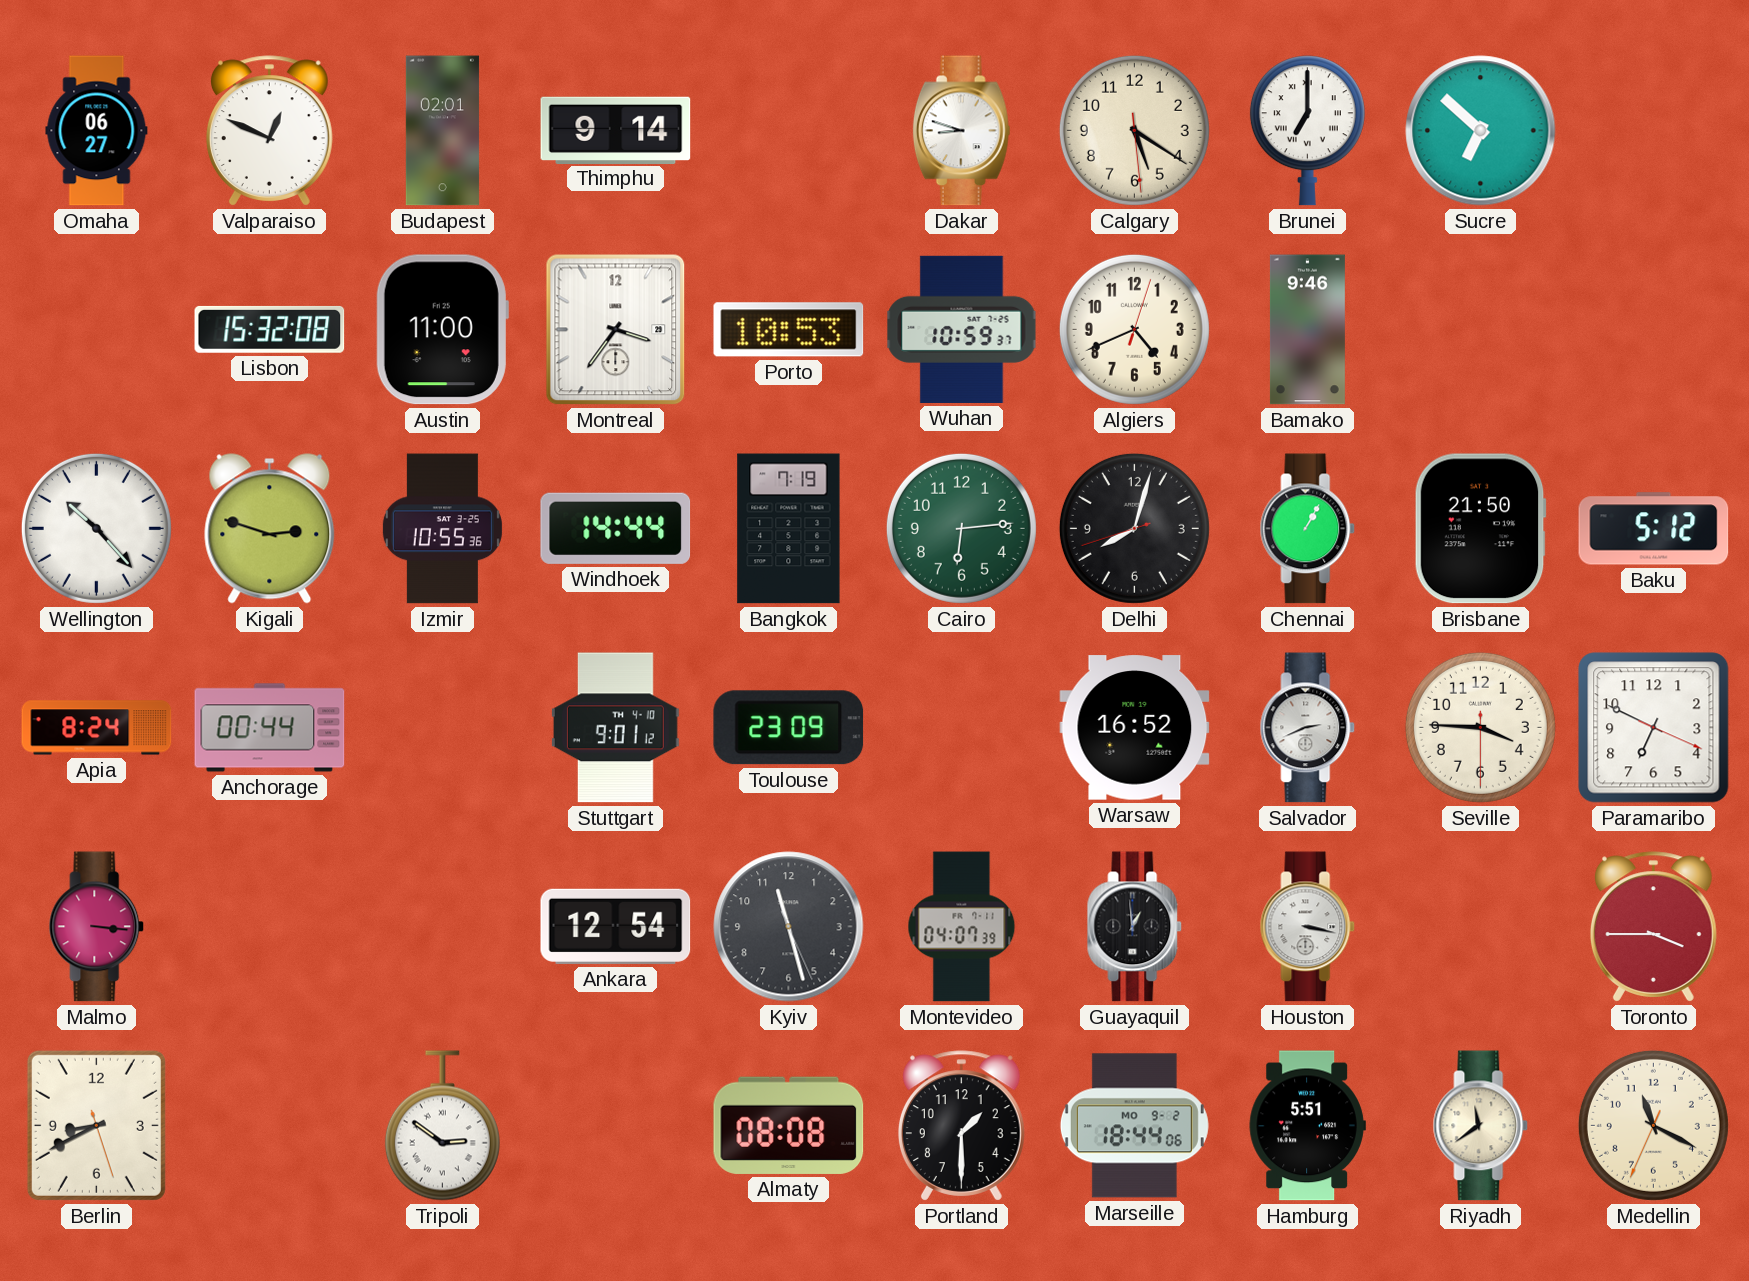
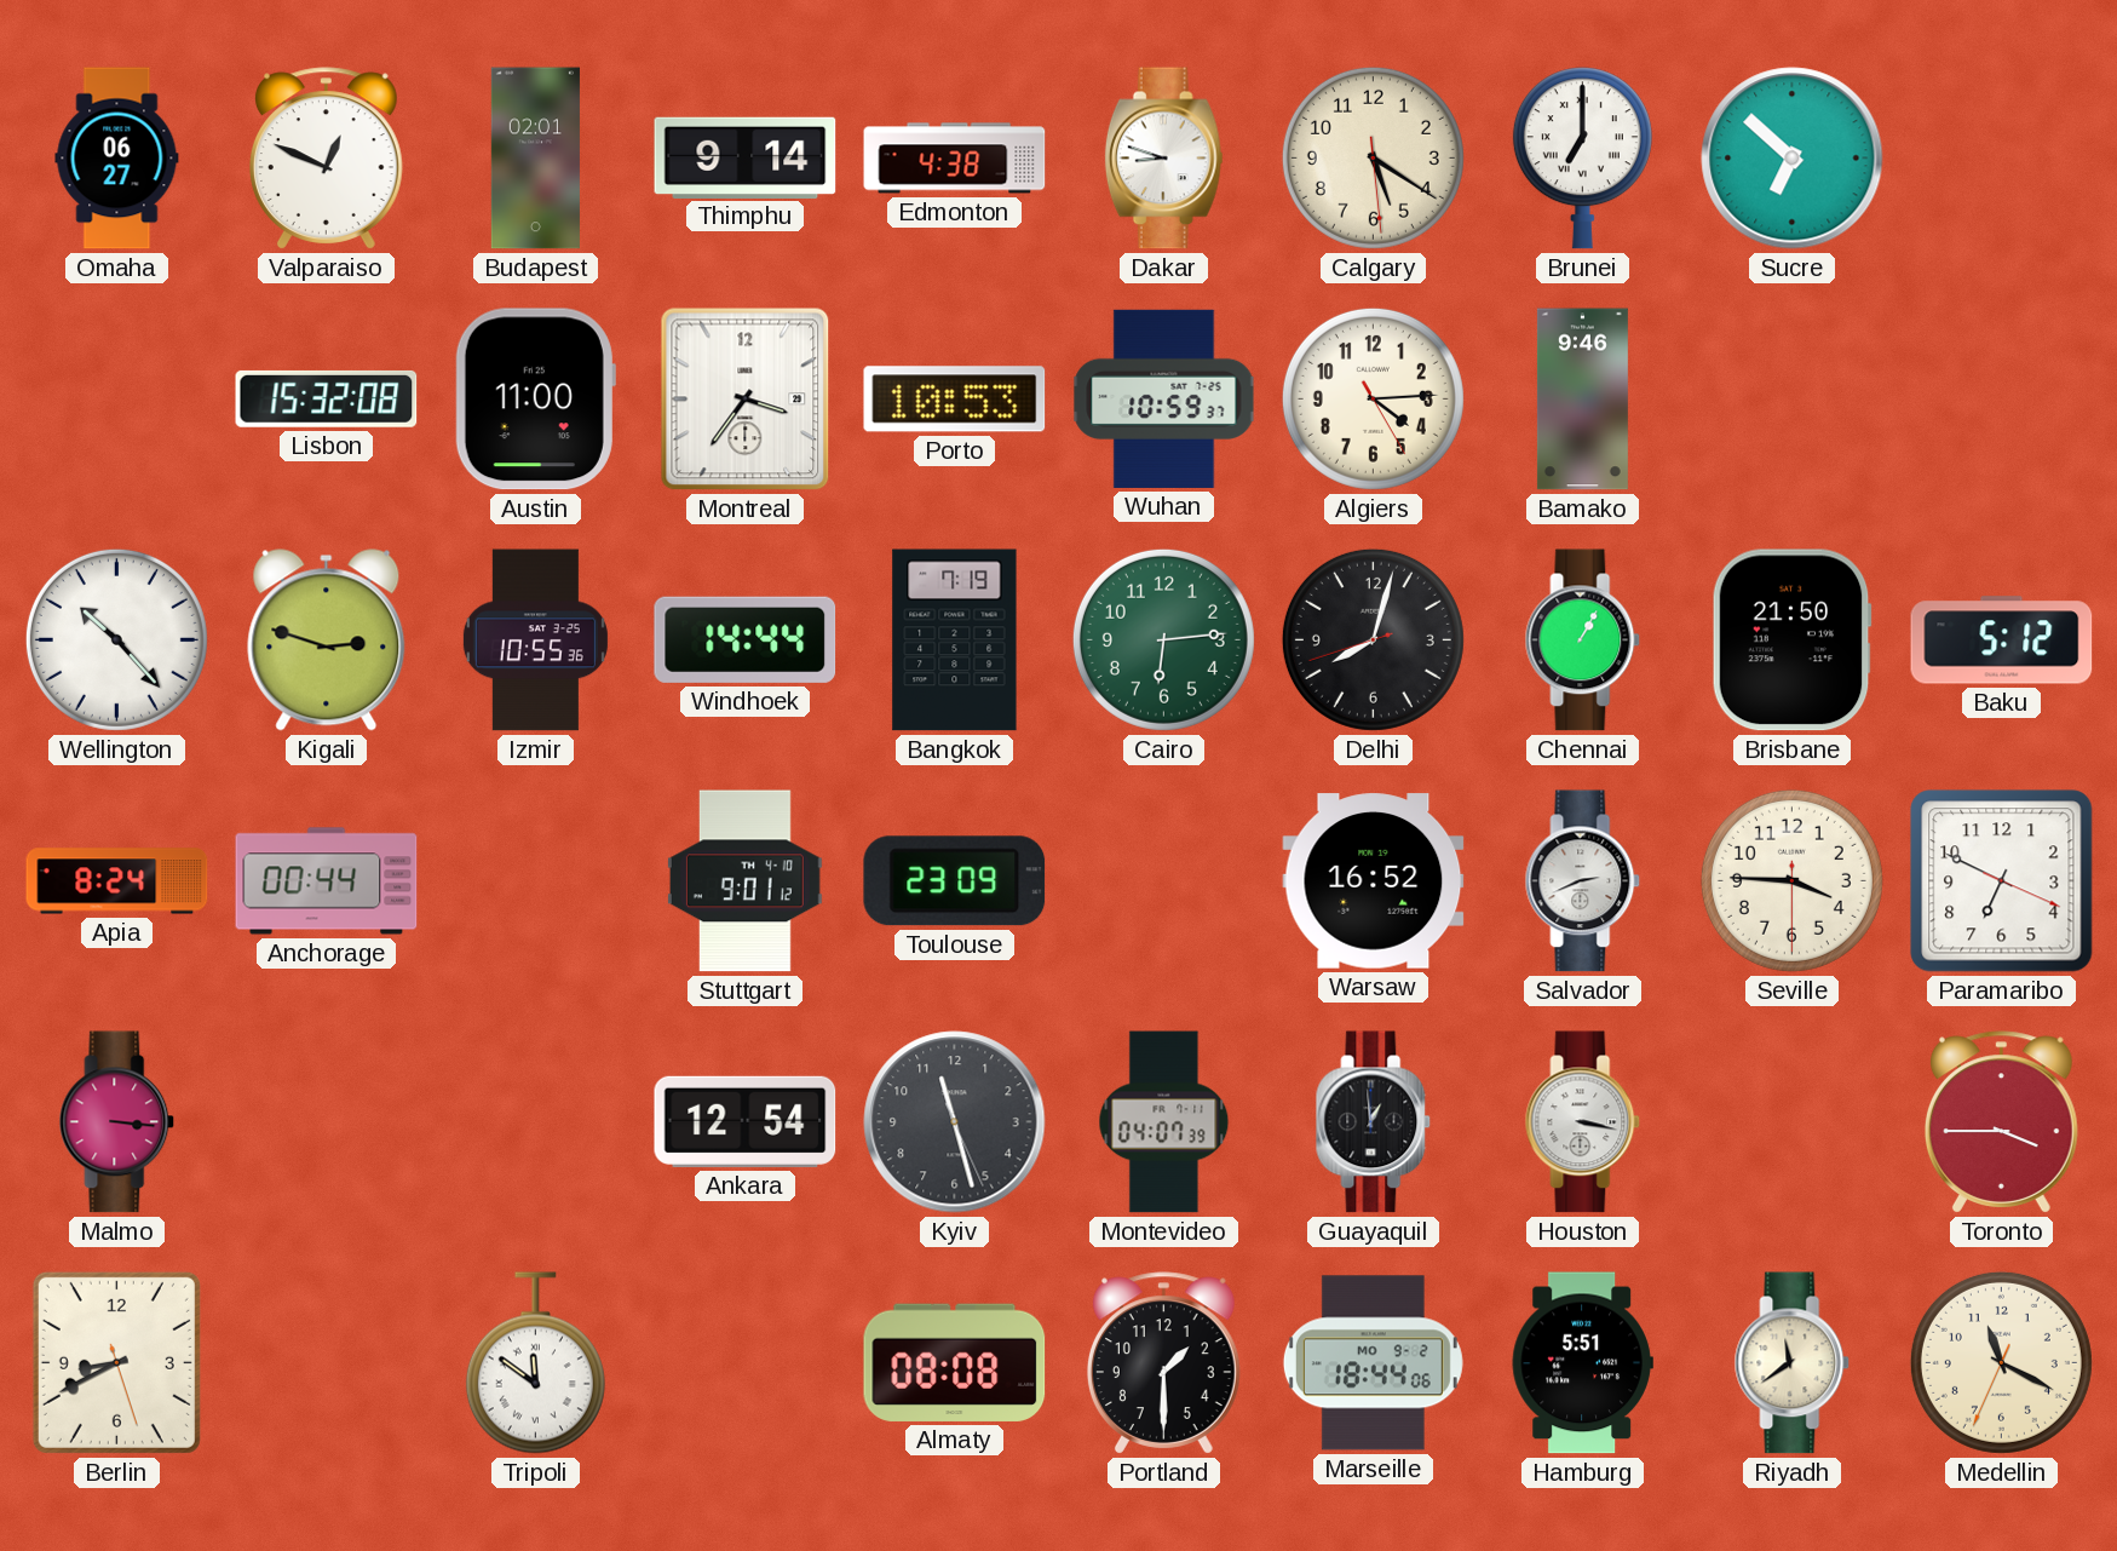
Edmonton: none -> 4:38
Algiers: 4:41 -> 4:14
Tripoli: 2:51 -> 11:51
